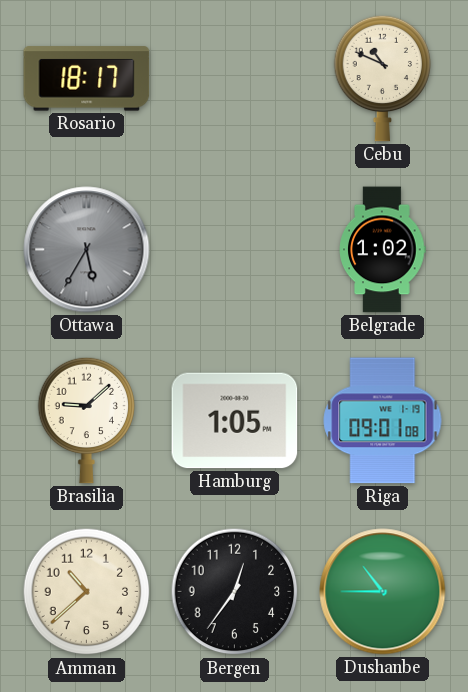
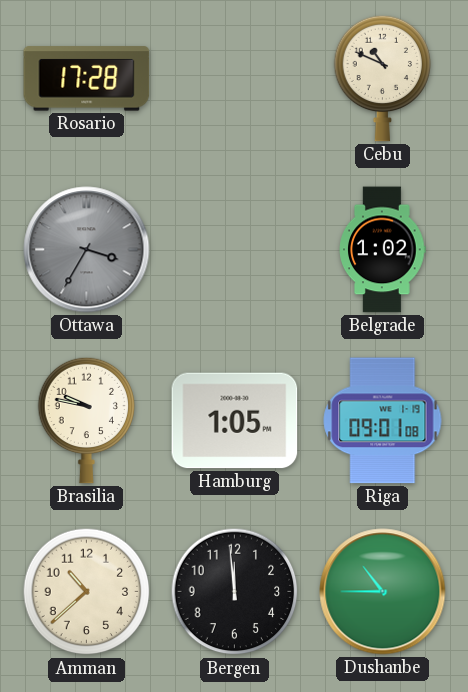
Rosario: 18:17 -> 17:28
Ottawa: 5:35 -> 3:35
Brasilia: 9:08 -> 9:47
Bergen: 12:36 -> 11:59
